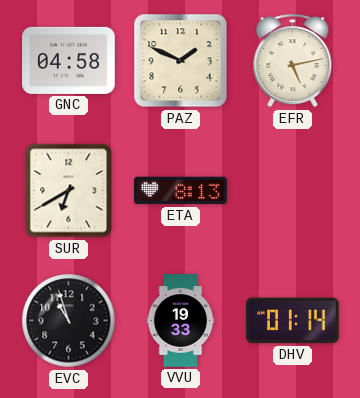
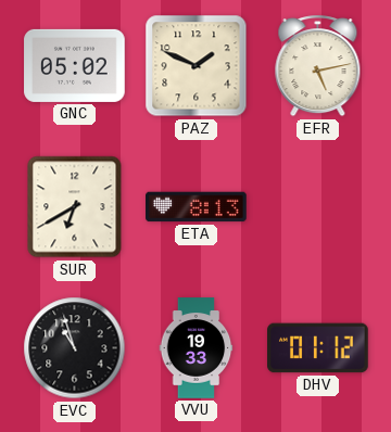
GNC: 04:58 -> 05:02
DHV: 01:14 -> 01:12
